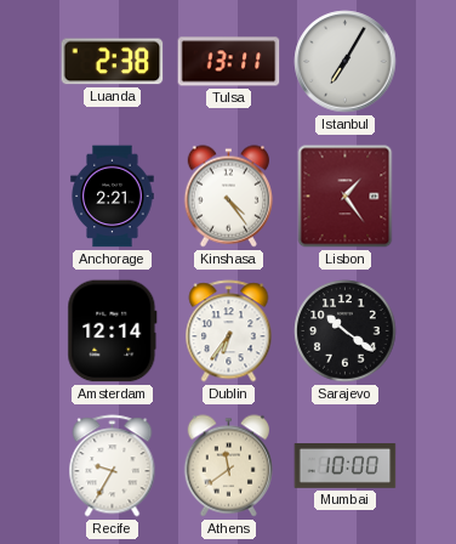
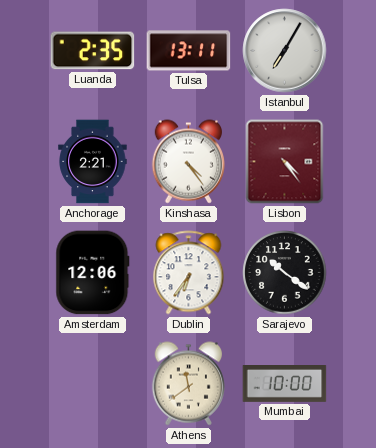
Luanda: 2:38 -> 2:35
Lisbon: 1:24 -> 4:24
Amsterdam: 12:14 -> 12:06
Recife: 9:35 -> none
